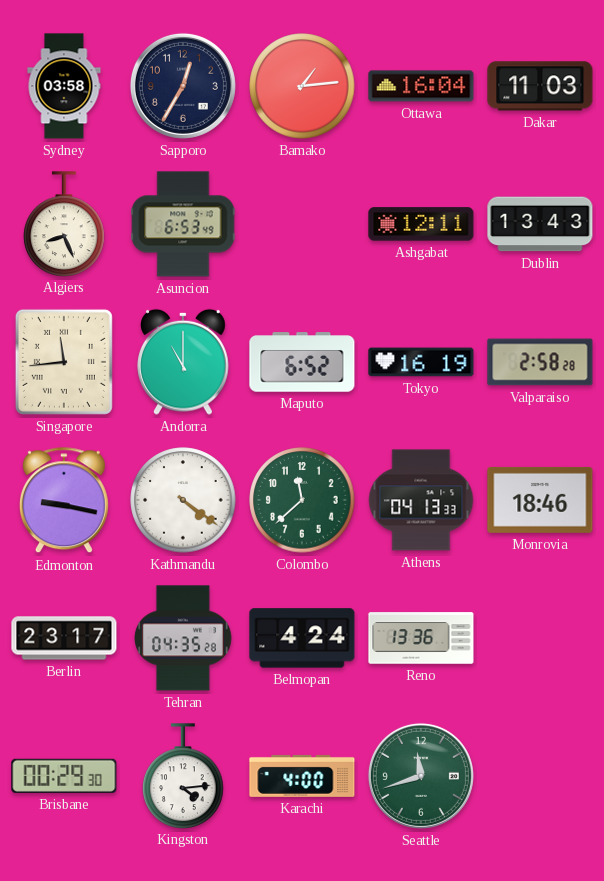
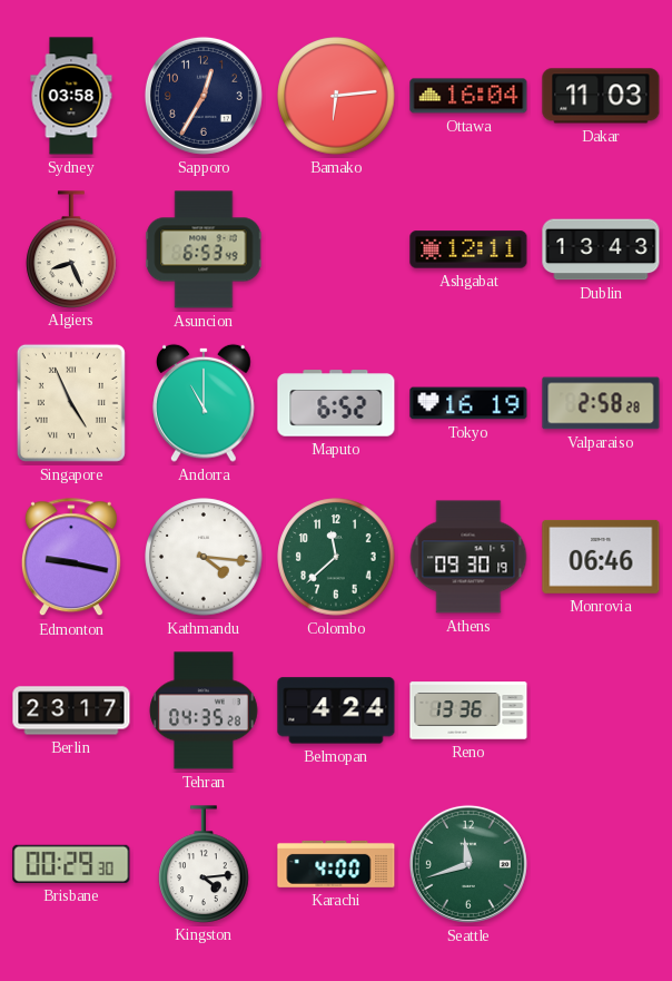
Bamako: 1:14 -> 6:14
Singapore: 11:44 -> 4:56
Kathmandu: 4:21 -> 4:16
Athens: 04:13 -> 09:30
Monrovia: 18:46 -> 06:46
